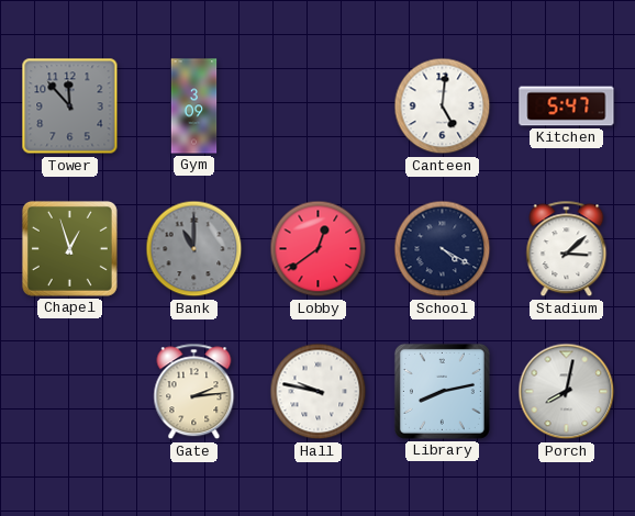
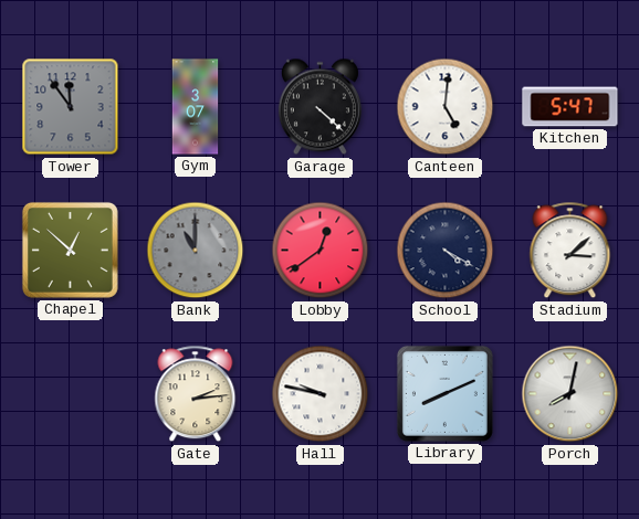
Tower: 11:53 -> 11:54
Gym: 3:09 -> 3:07
Garage: none -> 4:22
Chapel: 12:57 -> 12:52
Library: 8:13 -> 8:11
